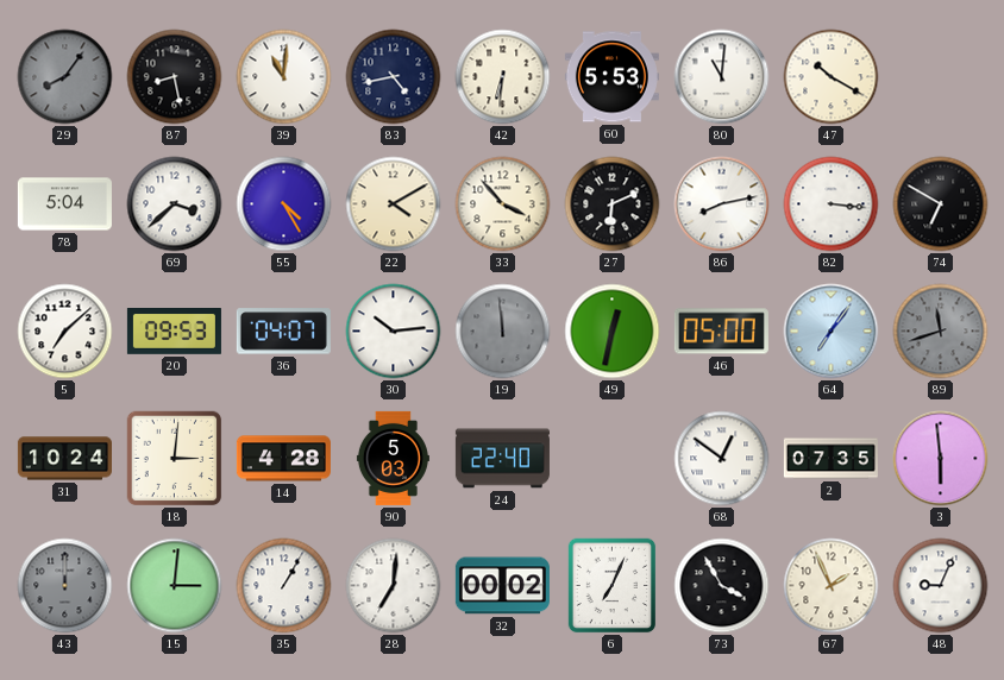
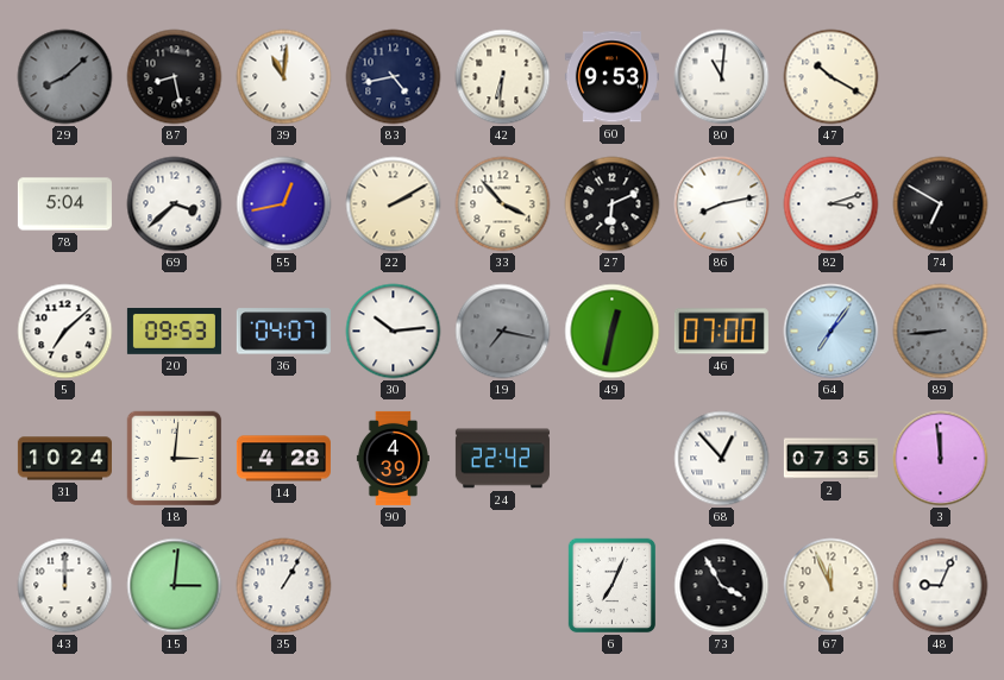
29: 8:06 -> 8:08
60: 5:53 -> 9:53
55: 4:25 -> 12:43
22: 4:10 -> 2:10
82: 3:16 -> 3:12
19: 11:59 -> 7:17
46: 05:00 -> 07:00
89: 11:42 -> 8:44
90: 5:03 -> 4:39
24: 22:40 -> 22:42
68: 12:51 -> 12:53
3: 5:59 -> 11:59
43 dial: grey -> white
28: 7:01 -> none
32: 00:02 -> none
67: 1:56 -> 11:56
